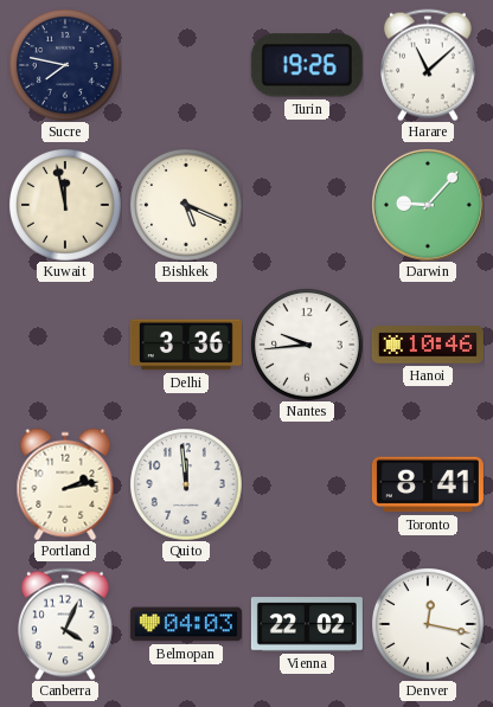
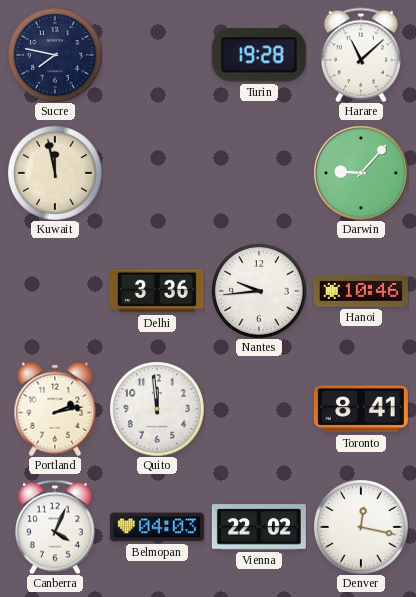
Turin: 19:26 -> 19:28
Bishkek: 5:19 -> none
